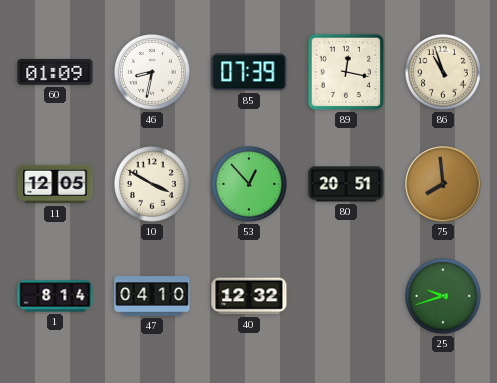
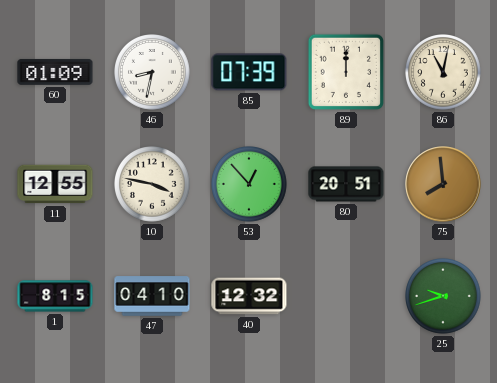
89: 12:17 -> 12:00
86: 10:57 -> 11:02
11: 12:05 -> 12:55
10: 3:50 -> 3:47
1: 8:14 -> 8:15
